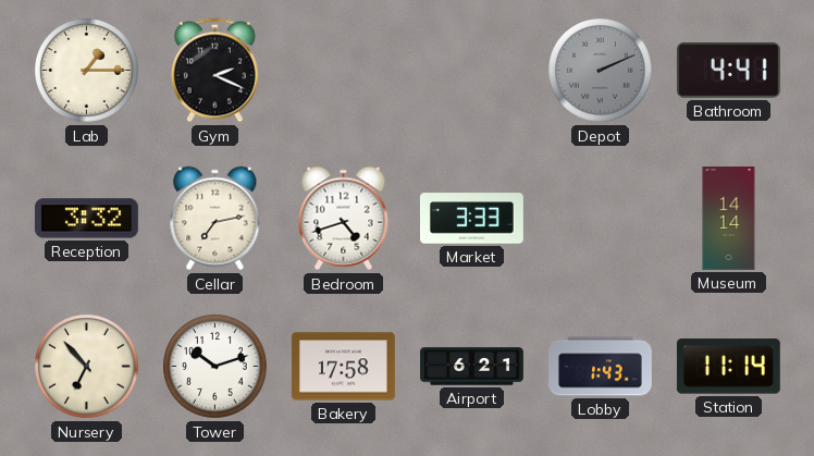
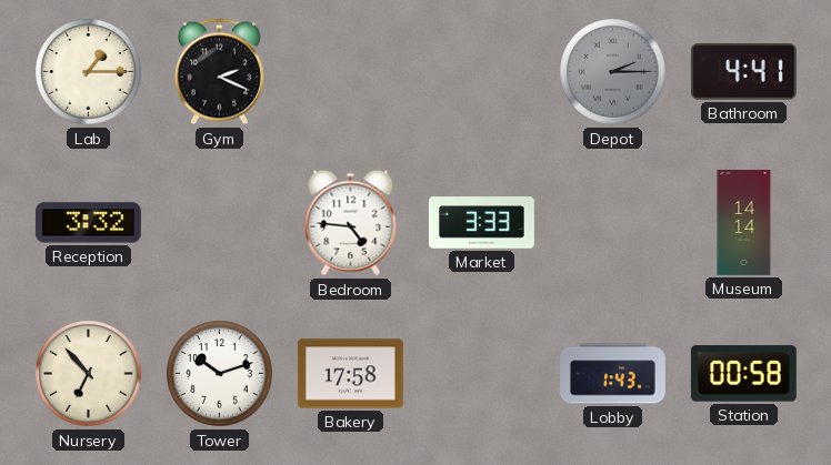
Depot: 2:11 -> 2:15
Cellar: 7:13 -> none
Bedroom: 4:42 -> 4:46
Airport: 6:21 -> none
Station: 11:14 -> 00:58
